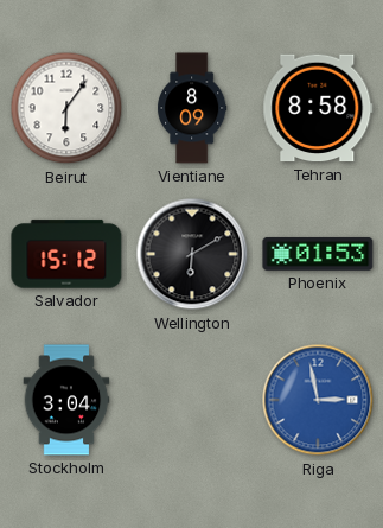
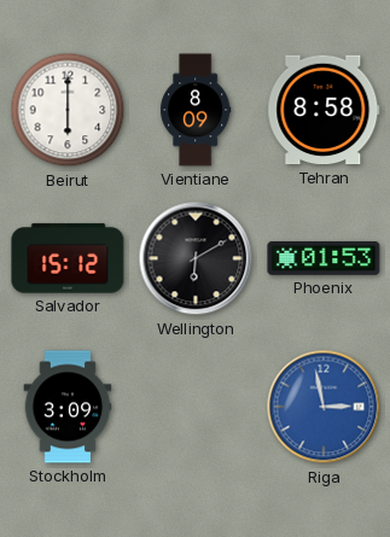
Beirut: 6:06 -> 6:00
Stockholm: 3:04 -> 3:09
